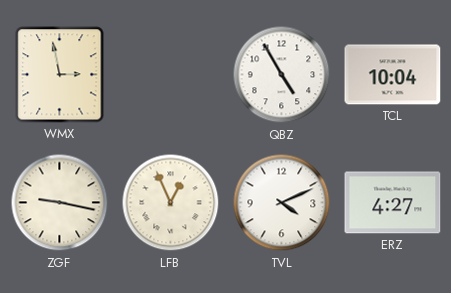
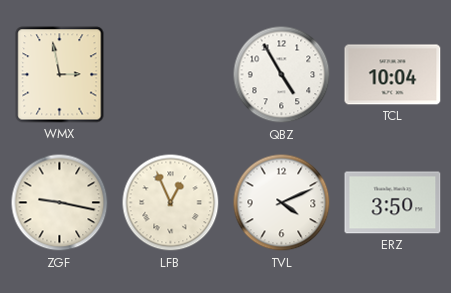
ERZ: 4:27 -> 3:50
